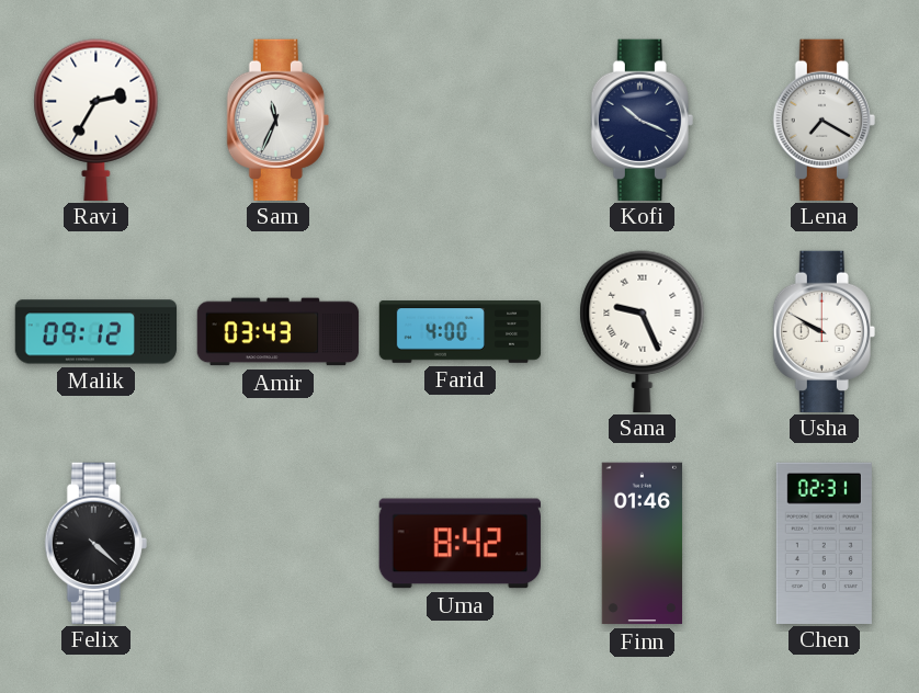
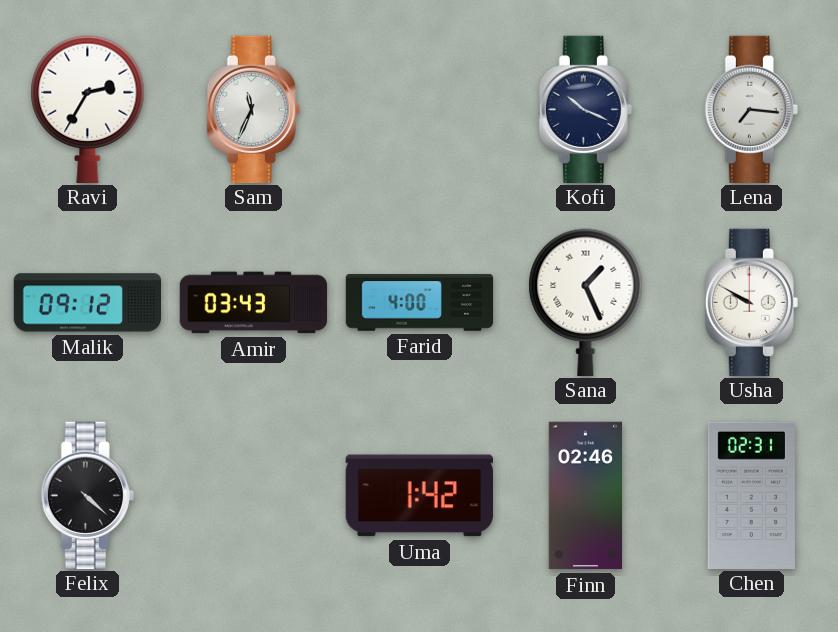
Lena: 7:20 -> 7:16
Sana: 9:26 -> 1:26
Uma: 8:42 -> 1:42
Finn: 01:46 -> 02:46
